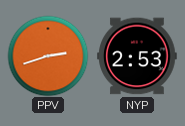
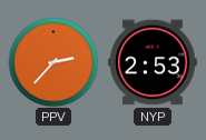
PPV: 2:42 -> 2:37
